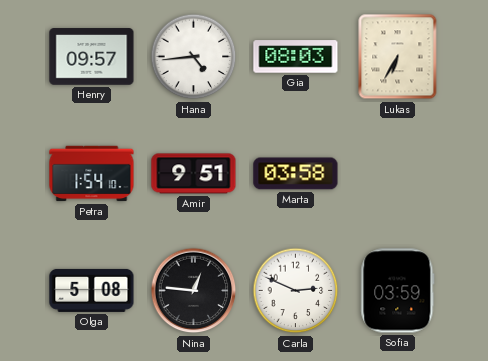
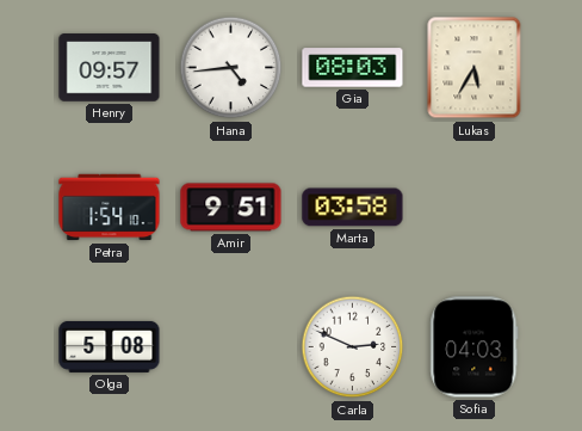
Lukas: 6:35 -> 5:35
Nina: 12:46 -> none
Sofia: 03:59 -> 04:03
